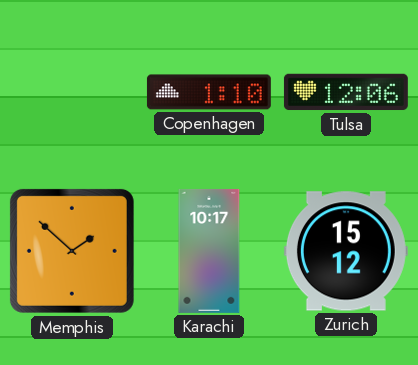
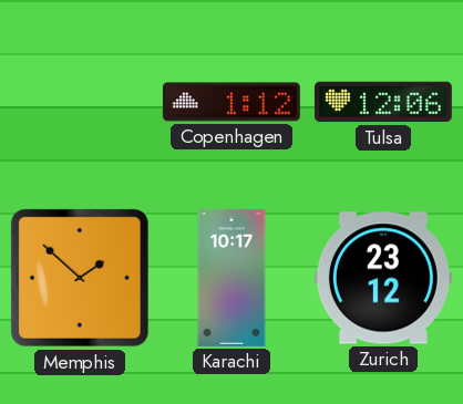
Copenhagen: 1:10 -> 1:12
Zurich: 15:12 -> 23:12
